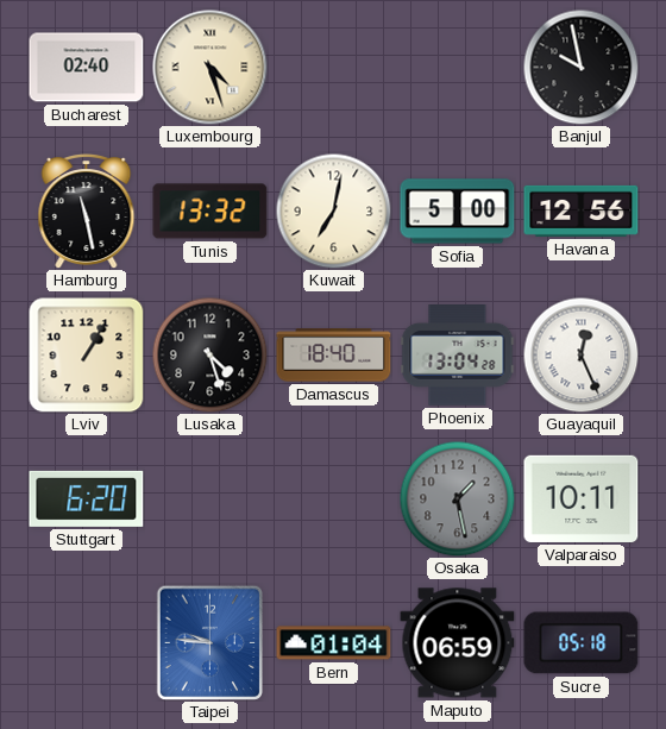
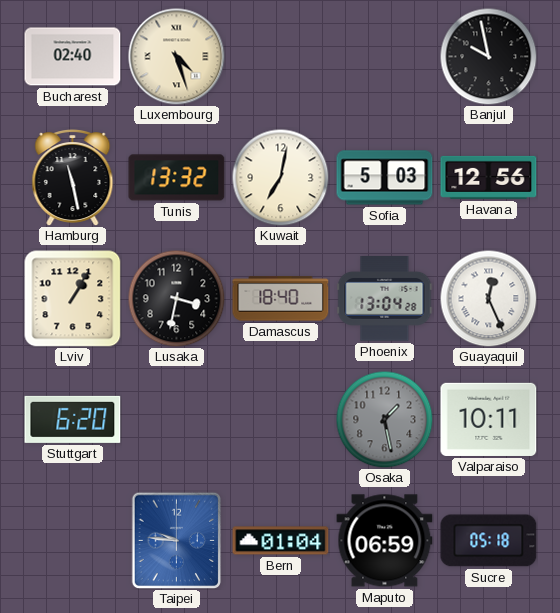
Sofia: 5:00 -> 5:03
Lusaka: 4:27 -> 3:32
